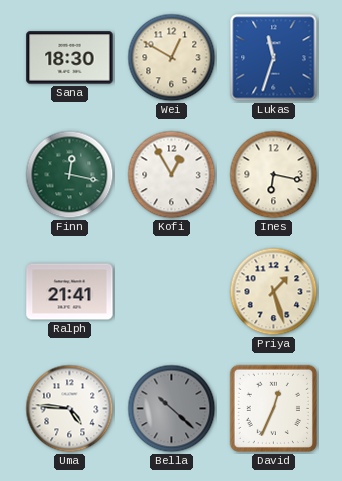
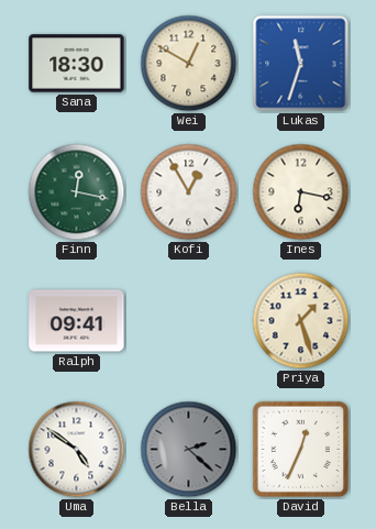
Ralph: 21:41 -> 09:41
Uma: 4:46 -> 4:51
Bella: 10:22 -> 2:22
